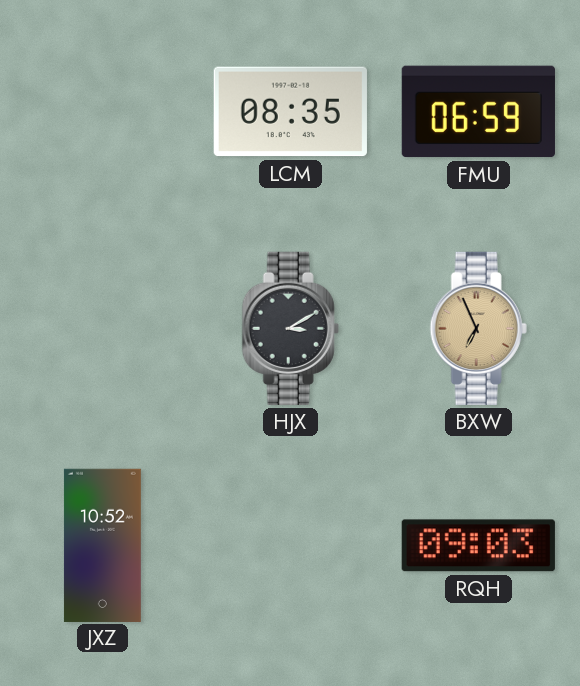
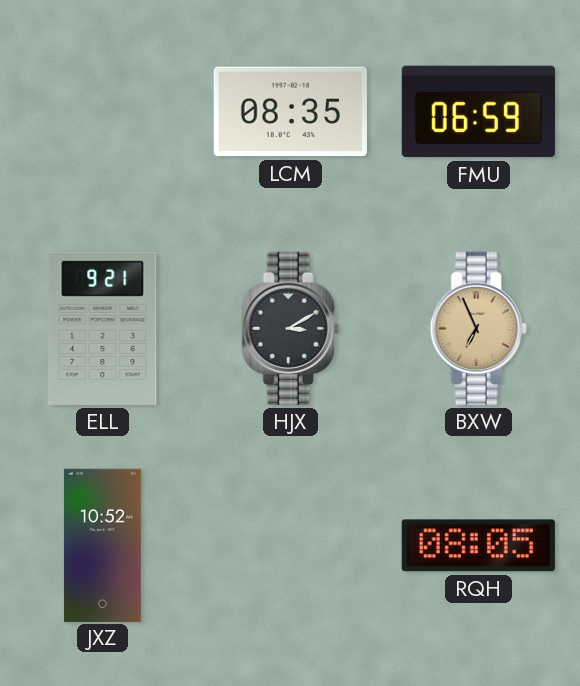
ELL: none -> 9:21
RQH: 09:03 -> 08:05
